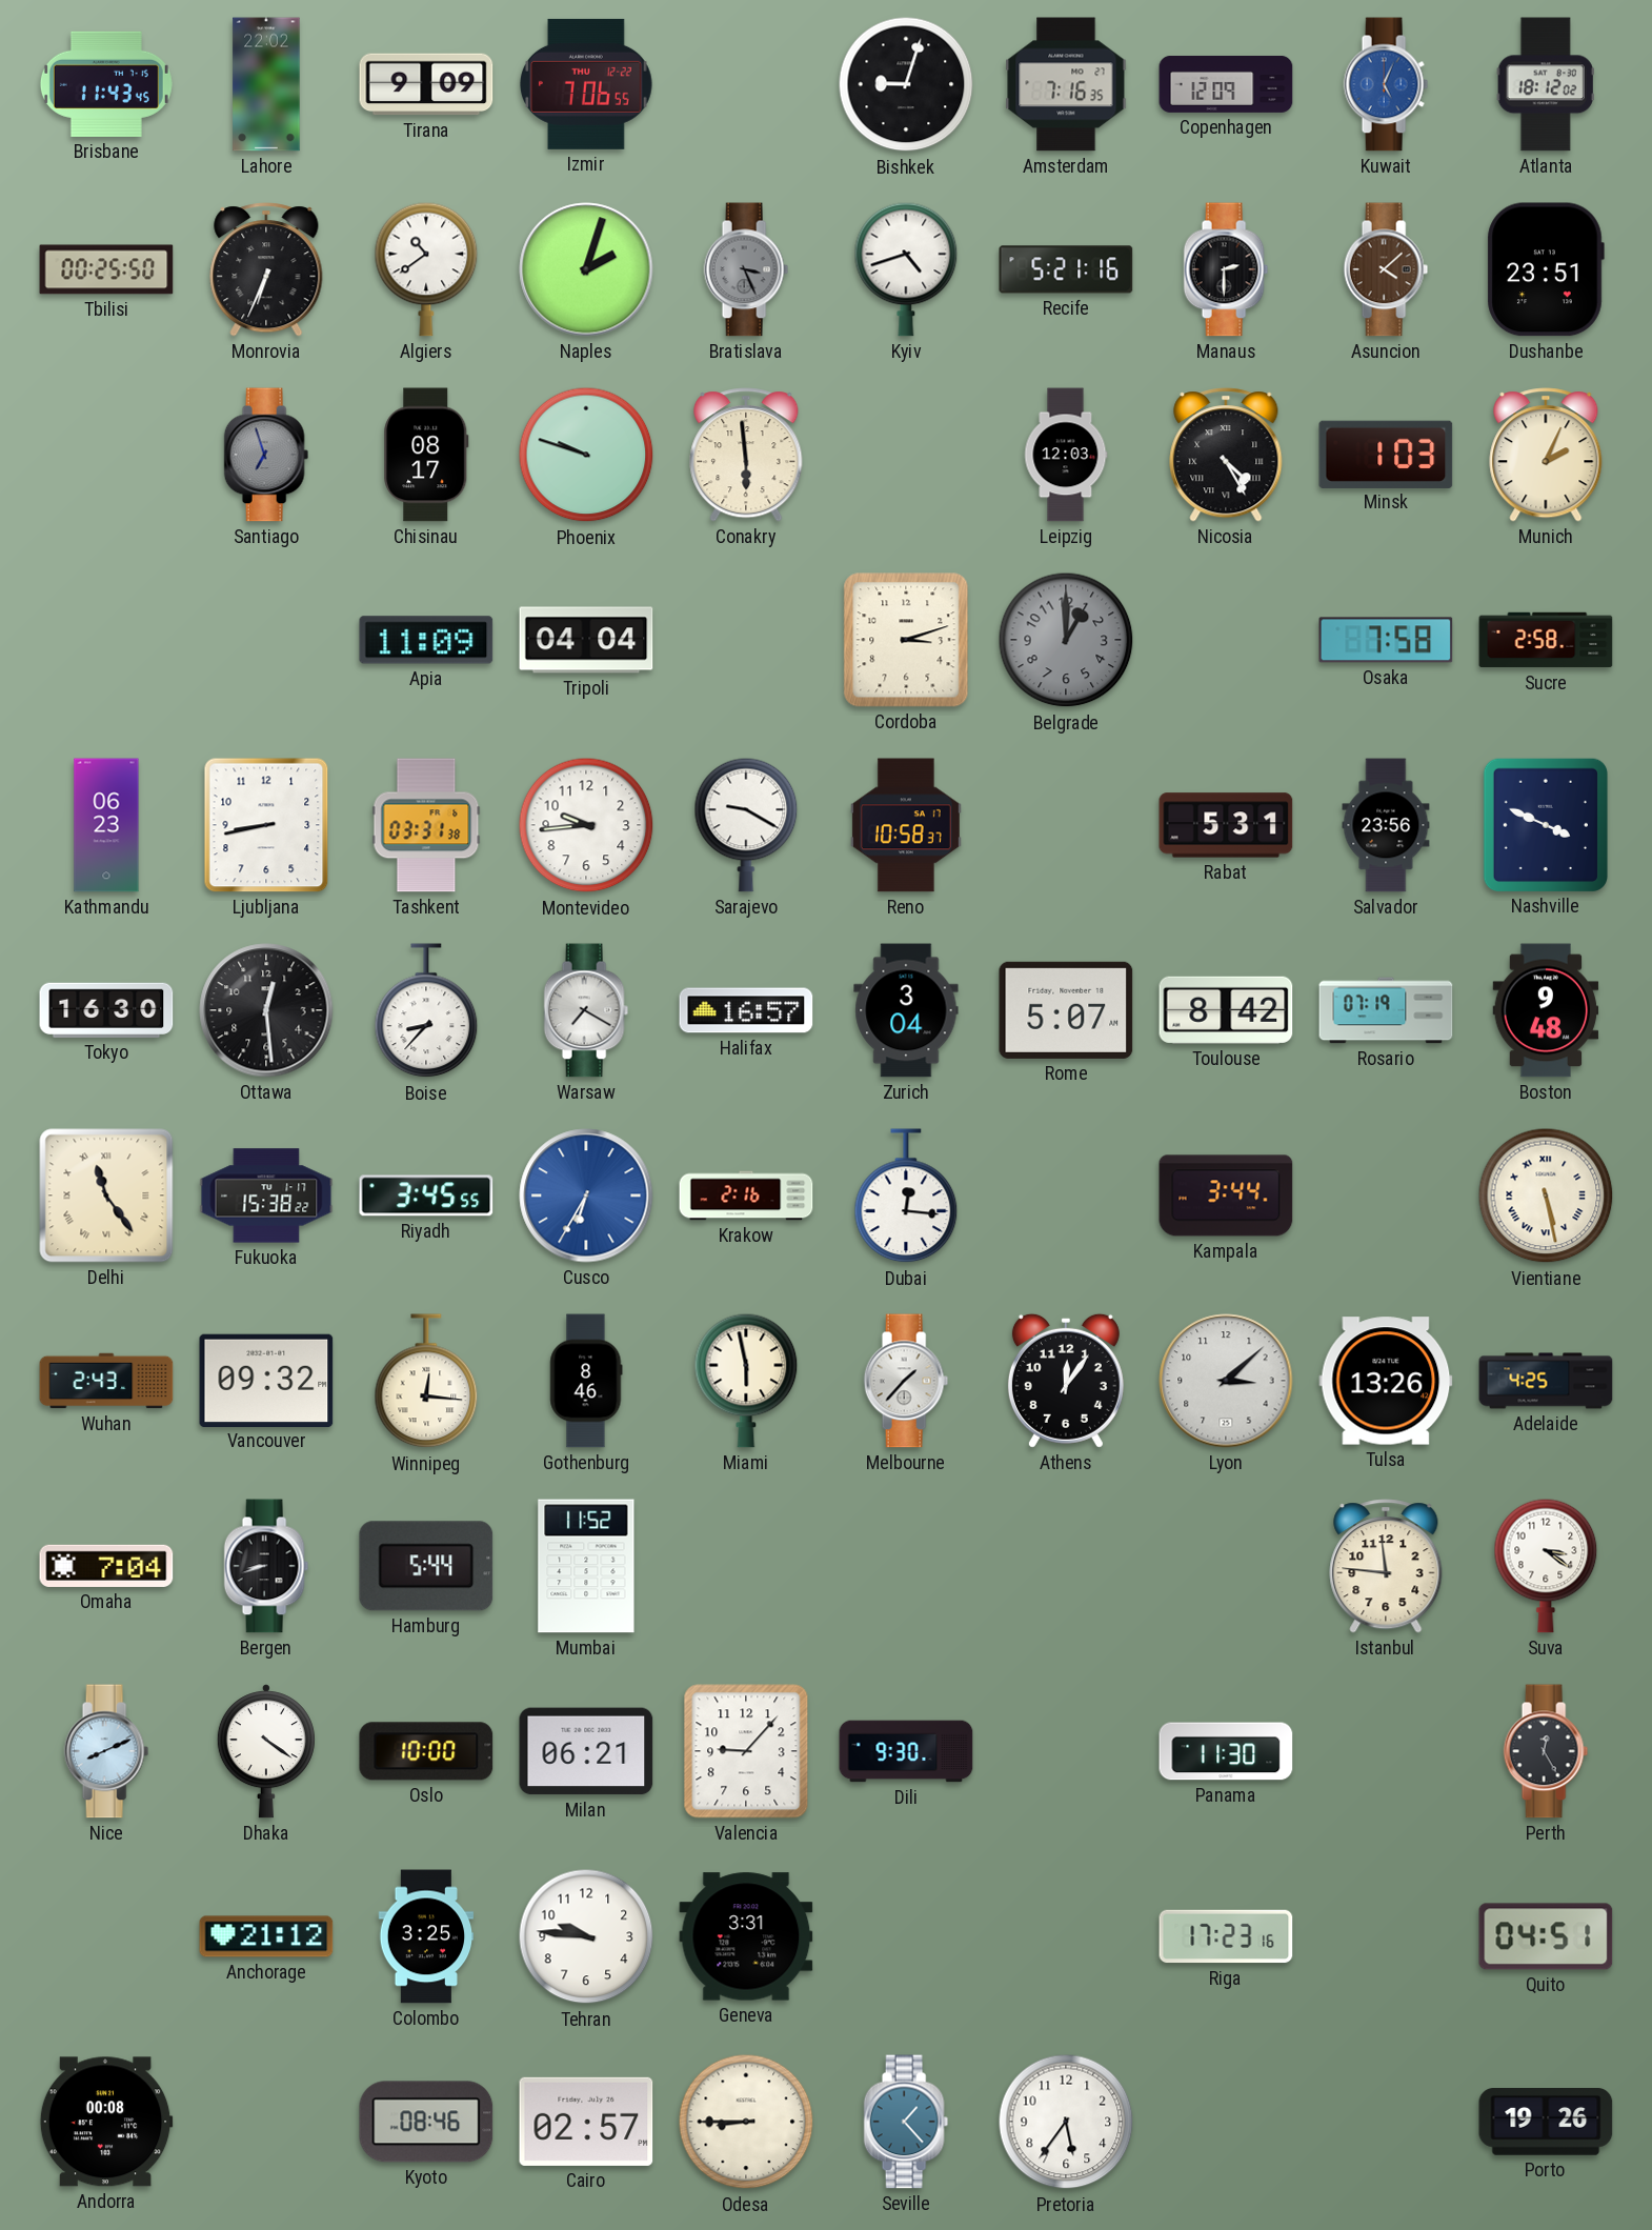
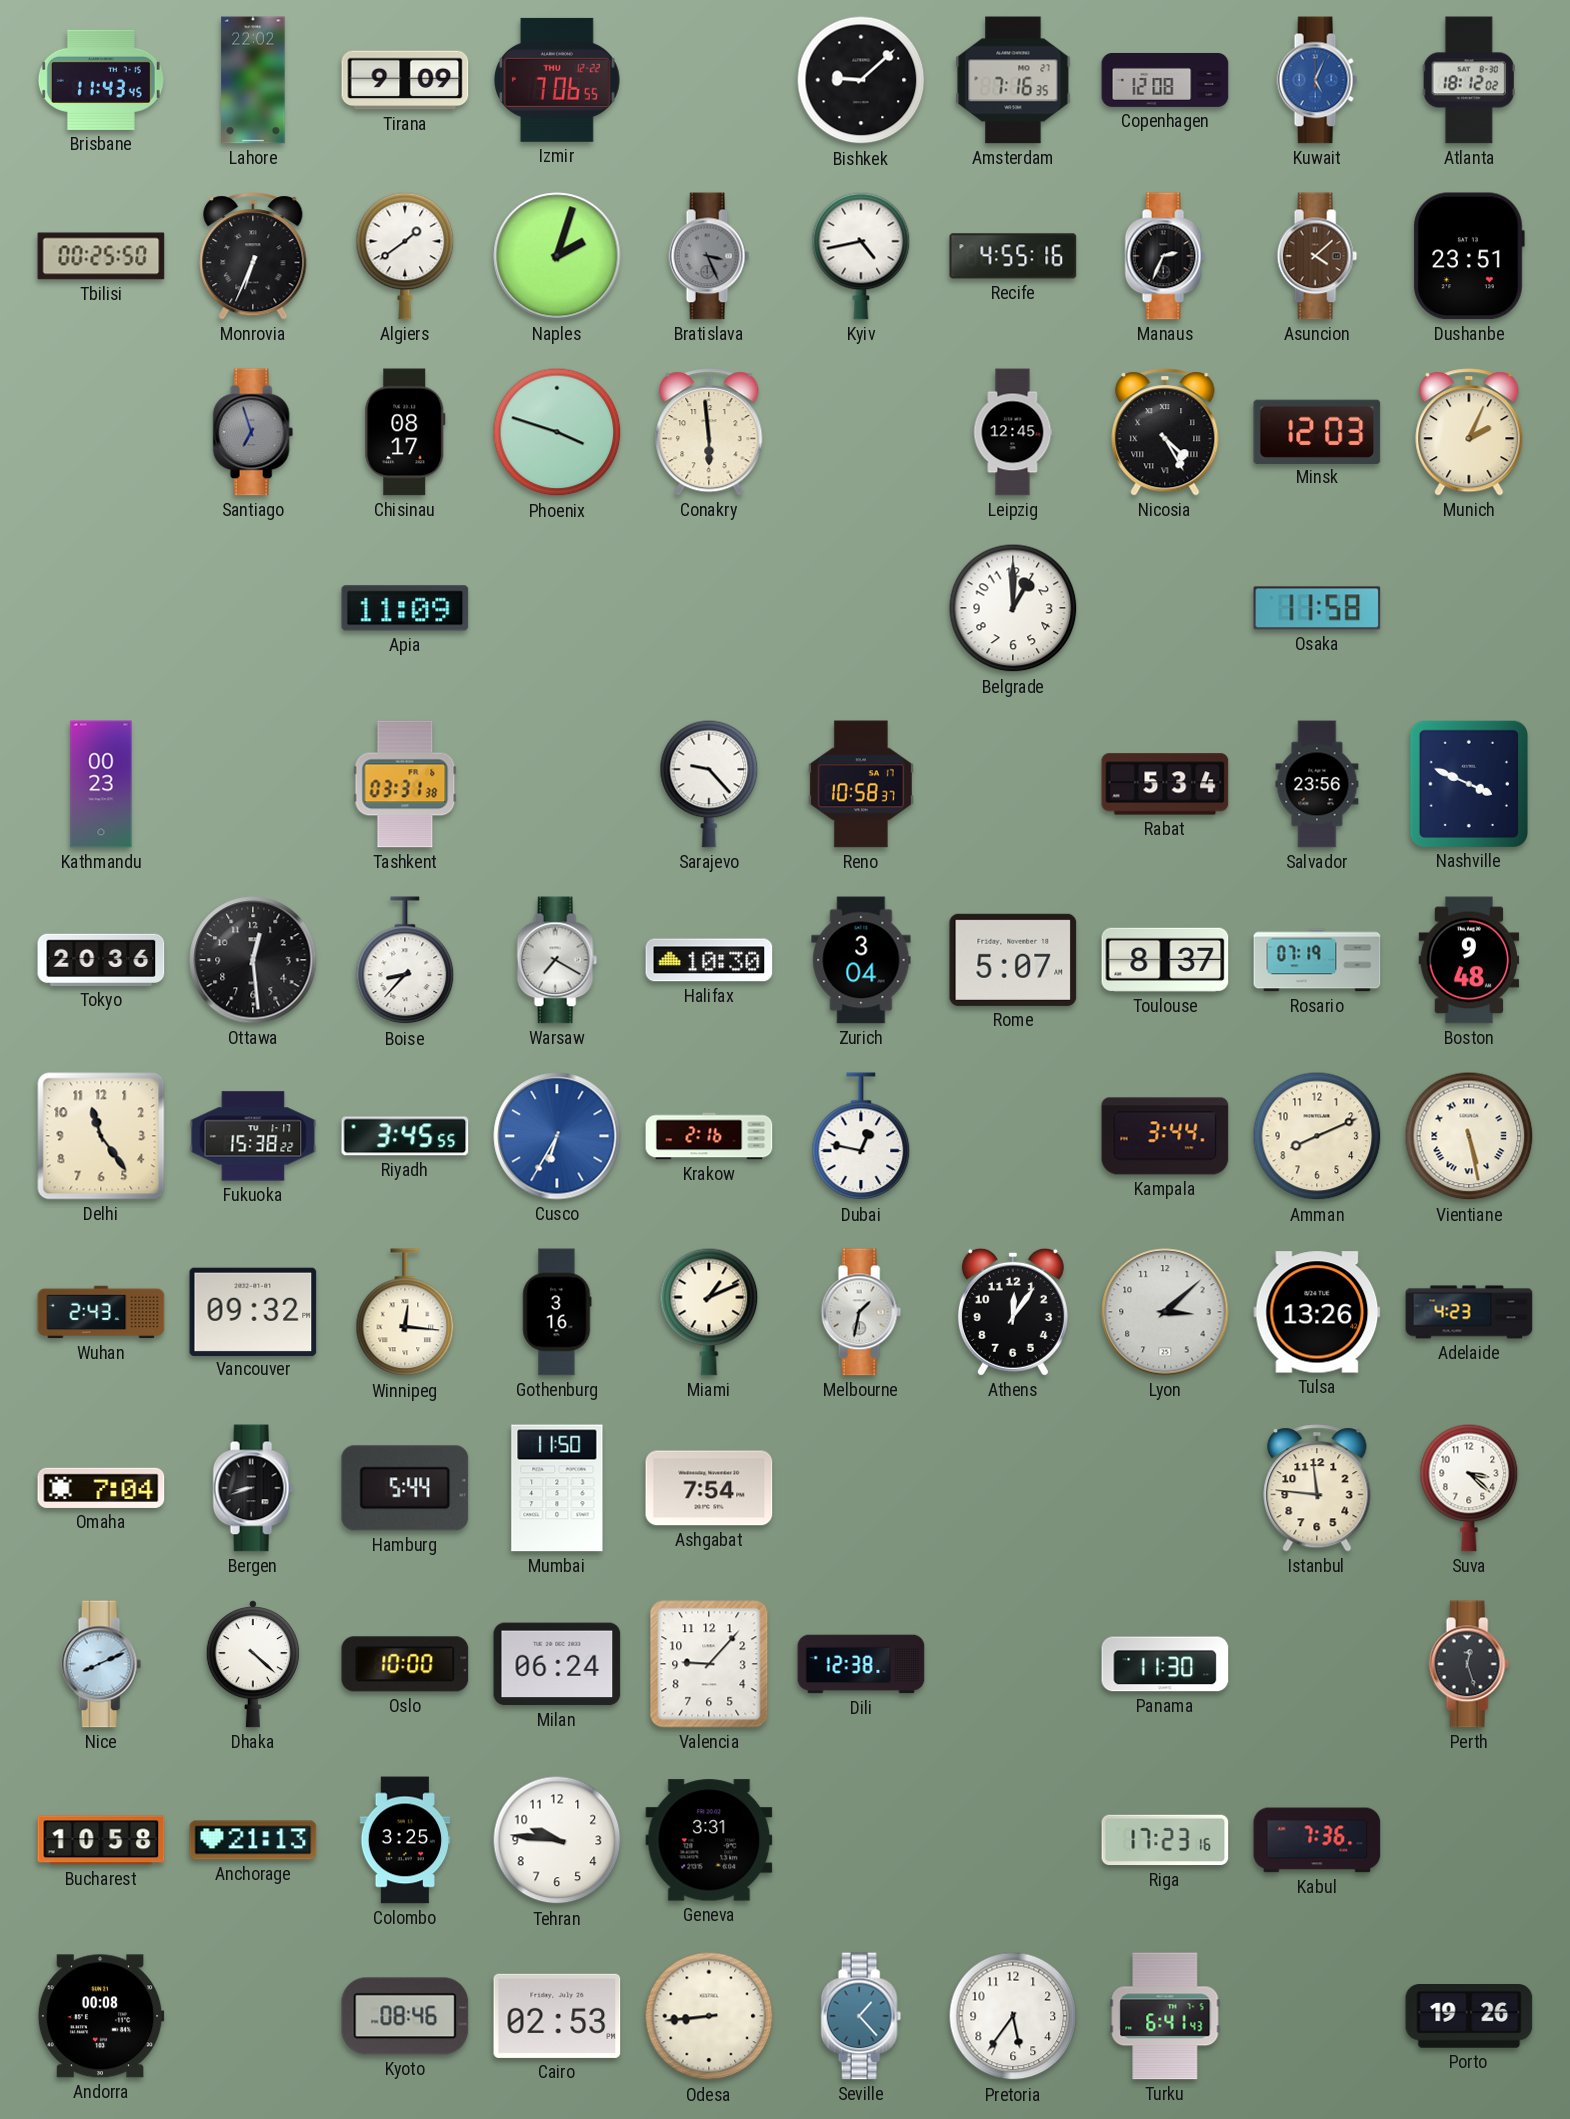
Bishkek: 9:03 -> 9:08
Copenhagen: 12:09 -> 12:08
Algiers: 10:39 -> 1:39
Kyiv: 4:42 -> 4:43
Recife: 5:21 -> 4:55
Manaus: 2:30 -> 2:34
Phoenix: 9:48 -> 3:48
Leipzig: 12:03 -> 12:45
Minsk: 1:03 -> 12:03
Tripoli: 04:04 -> none
Cordoba: 3:12 -> none
Belgrade dial: grey -> white
Osaka: 7:58 -> 11:58
Sucre: 2:58 -> none
Kathmandu: 06:23 -> 00:23
Ljubljana: 8:43 -> none
Montevideo: 9:44 -> none
Sarajevo: 9:20 -> 9:23
Rabat: 5:31 -> 5:34
Tokyo: 16:30 -> 20:36
Halifax: 16:57 -> 10:30
Toulouse: 8:42 -> 8:37
Delhi numerals: Roman -> Arabic
Dubai: 12:16 -> 12:47
Amman: none -> 8:11
Gothenburg: 8:46 -> 3:16
Miami: 5:58 -> 1:11
Melbourne: 1:37 -> 1:32
Adelaide: 4:25 -> 4:23
Mumbai: 11:52 -> 11:50
Ashgabat: none -> 7:54
Suva: 3:21 -> 3:22
Dhaka: 4:21 -> 4:22
Milan: 06:21 -> 06:24
Dili: 9:30 -> 12:38
Perth: 12:25 -> 12:27
Bucharest: none -> 10:58
Anchorage: 21:12 -> 21:13
Kabul: none -> 7:36
Quito: 04:51 -> none
Cairo: 02:57 -> 02:53
Odesa: 8:45 -> 8:44
Turku: none -> 6:41
